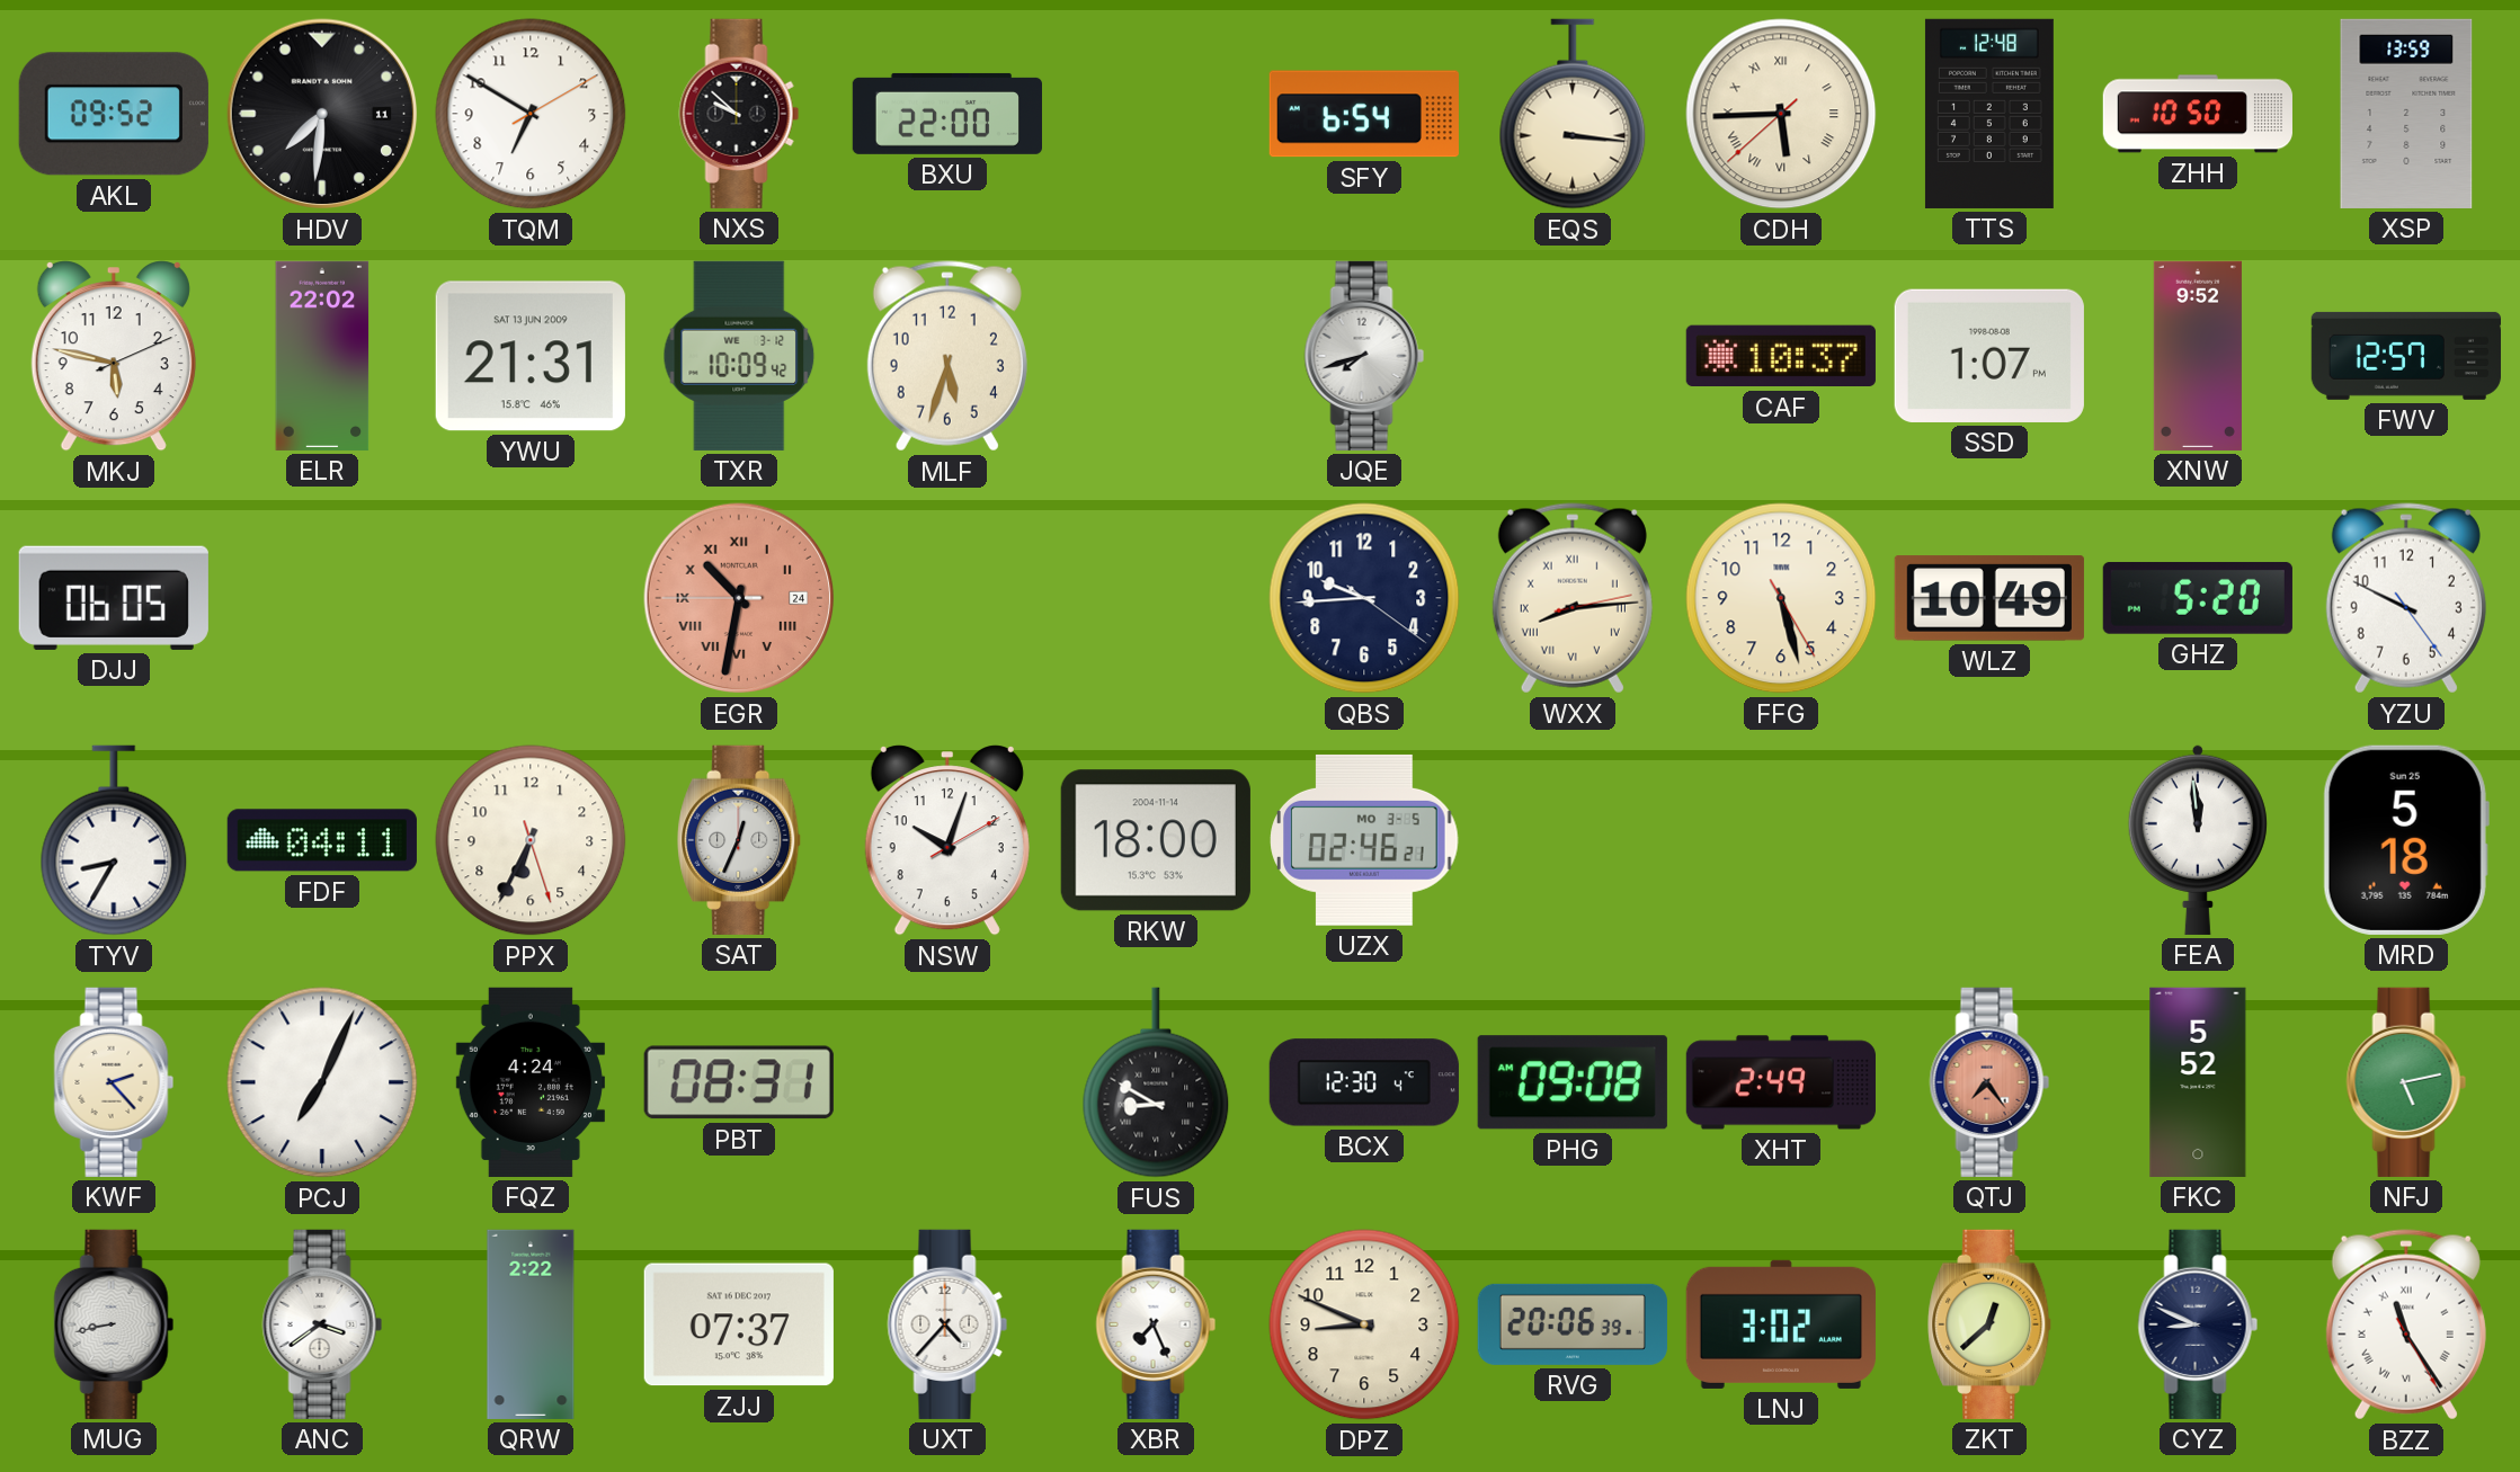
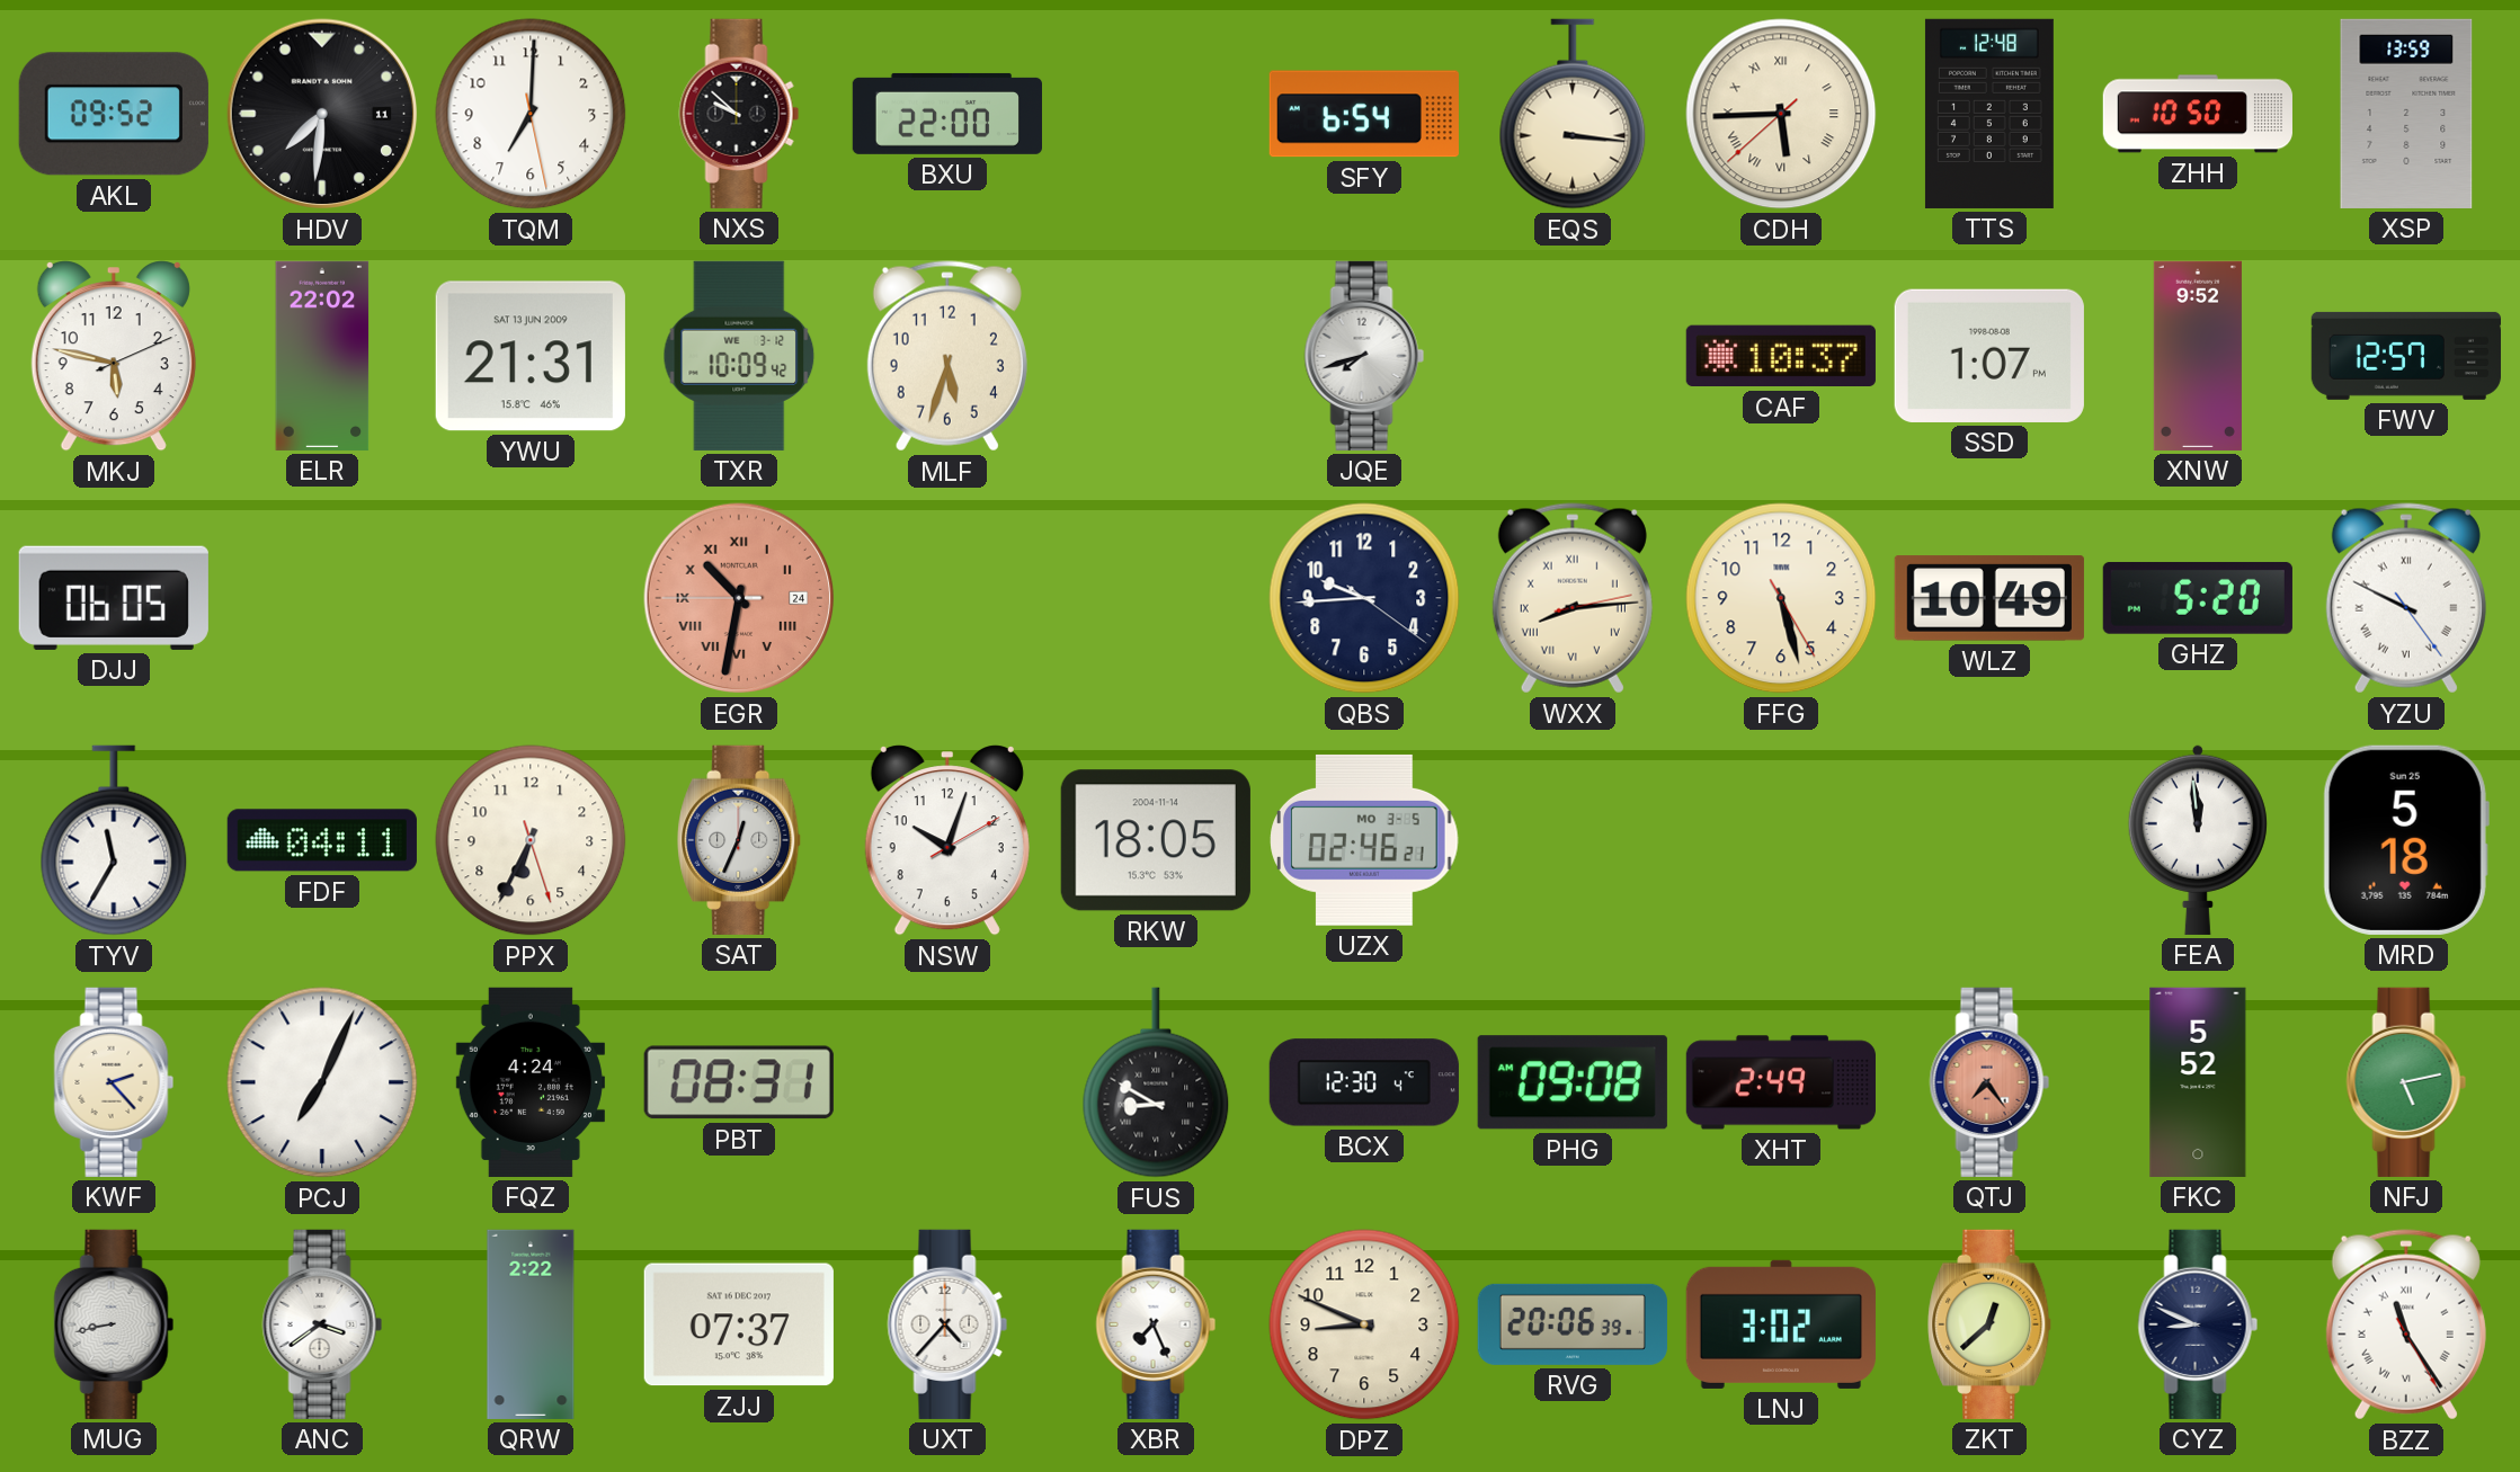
TQM: 6:50 -> 7:00
YZU numerals: Arabic -> Roman
TYV: 8:35 -> 11:35
RKW: 18:00 -> 18:05
